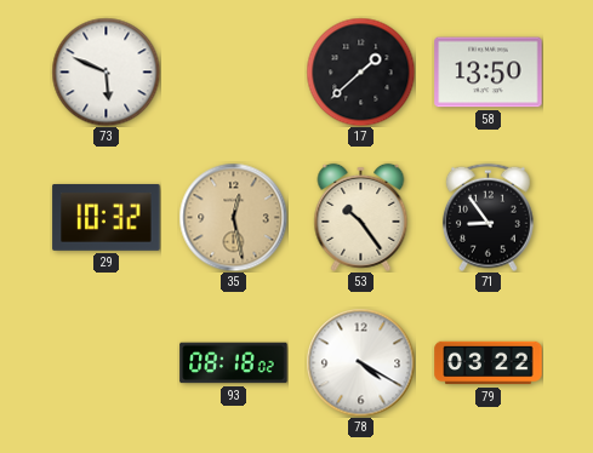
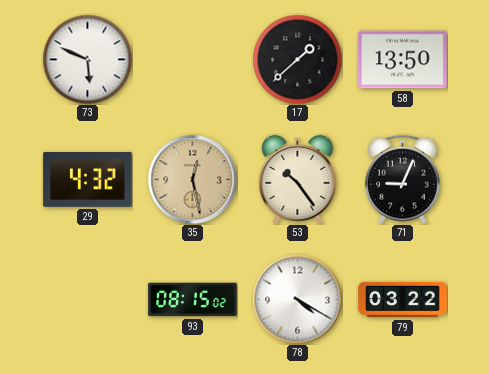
29: 10:32 -> 4:32
71: 8:54 -> 9:04
93: 08:18 -> 08:15
